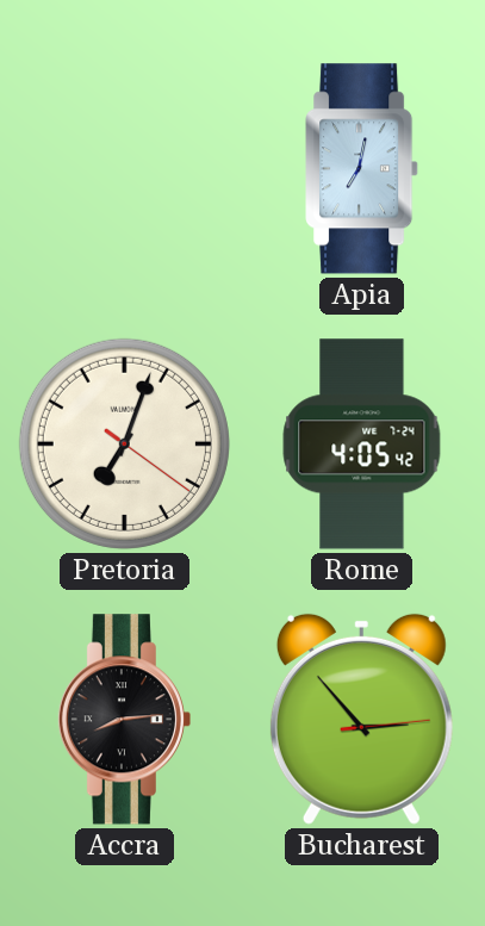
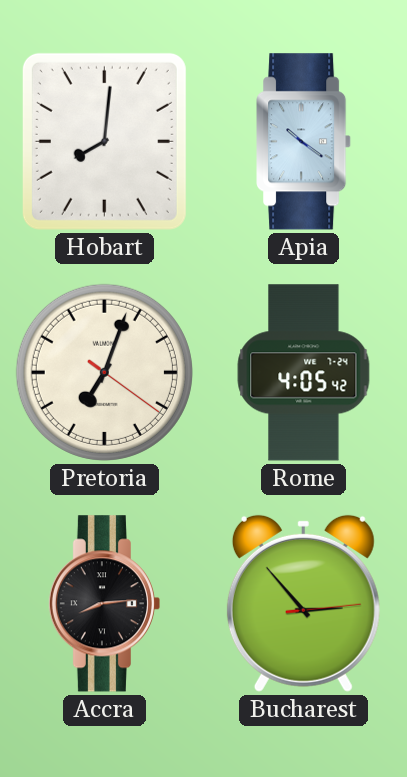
Hobart: none -> 8:01
Apia: 7:02 -> 10:21
